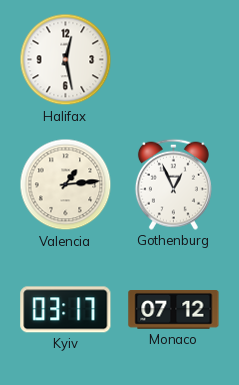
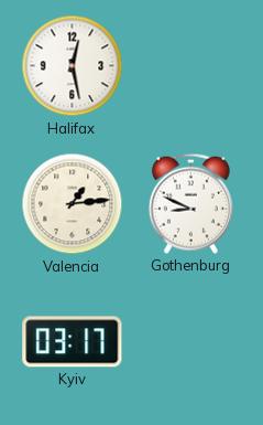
Gothenburg: 12:56 -> 8:49
Monaco: 07:12 -> none
